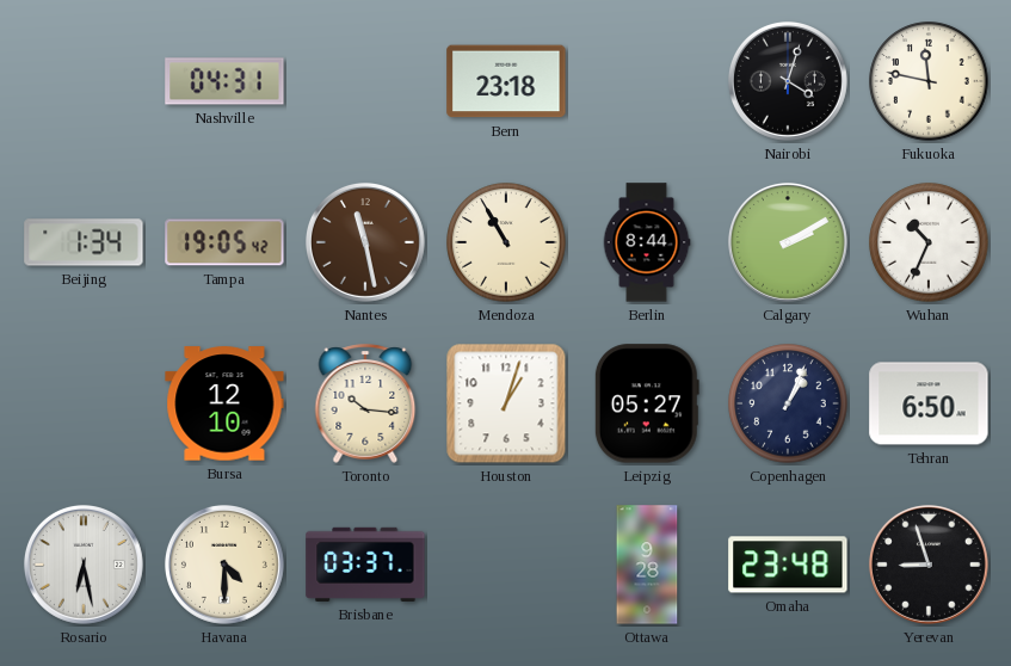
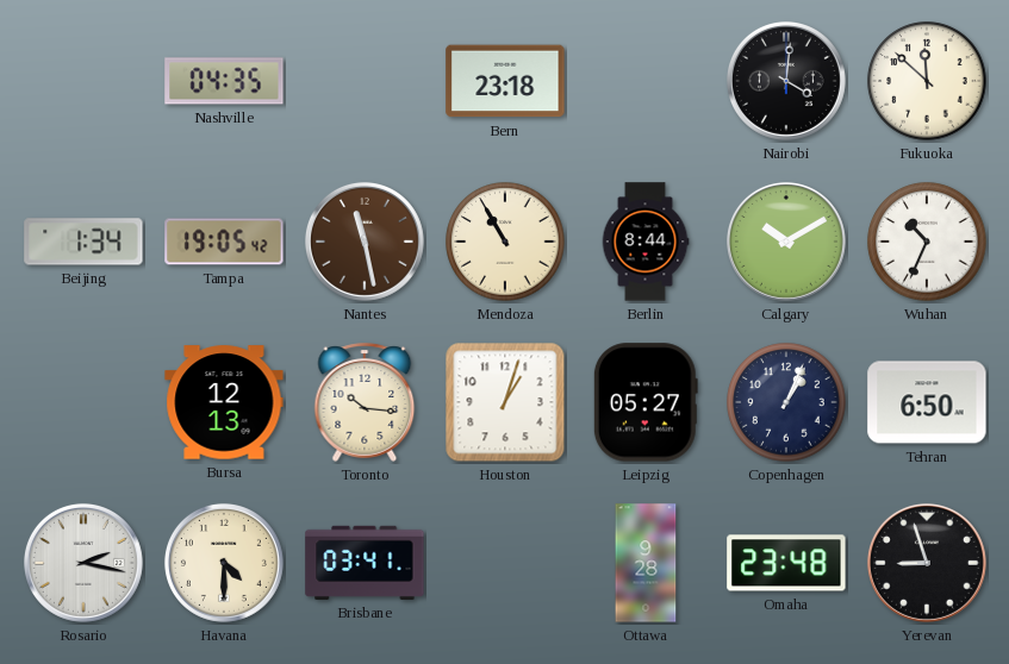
Nashville: 04:31 -> 04:35
Nairobi: 4:03 -> 4:01
Fukuoka: 11:47 -> 11:52
Calgary: 2:10 -> 10:10
Bursa: 12:10 -> 12:13
Rosario: 6:28 -> 2:17
Brisbane: 03:37 -> 03:41
